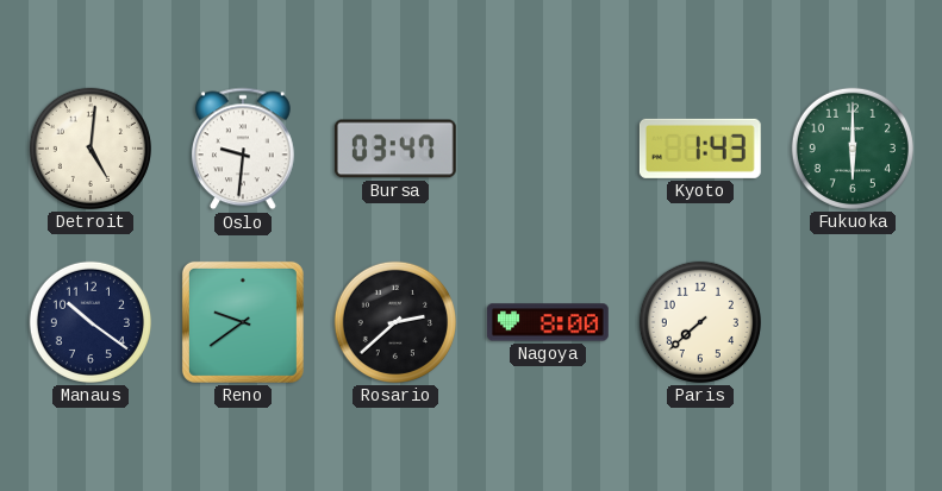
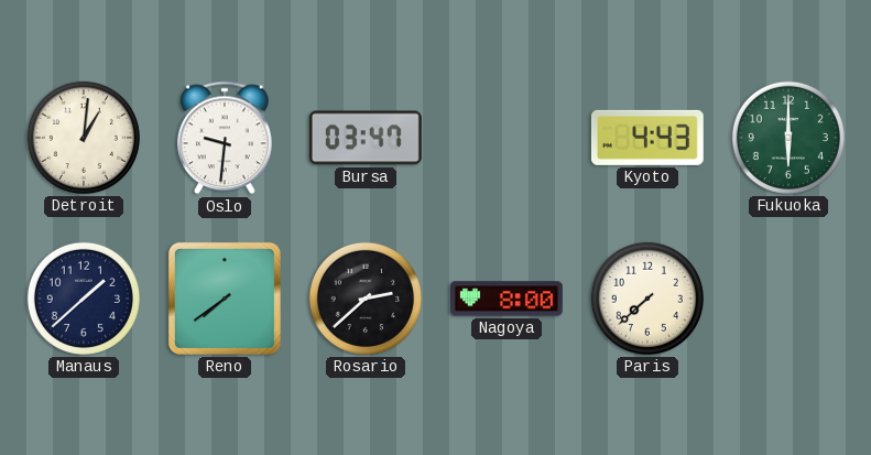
Detroit: 5:01 -> 1:01
Kyoto: 1:43 -> 4:43
Manaus: 10:21 -> 1:38
Reno: 9:39 -> 7:39
